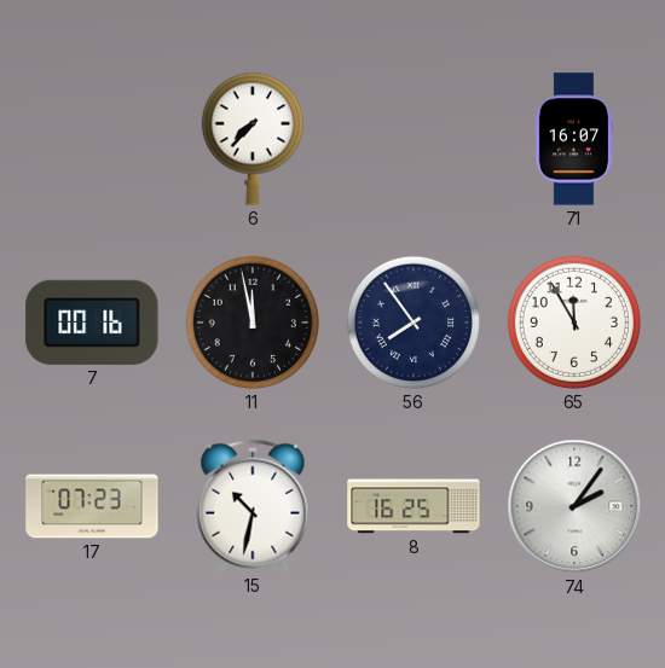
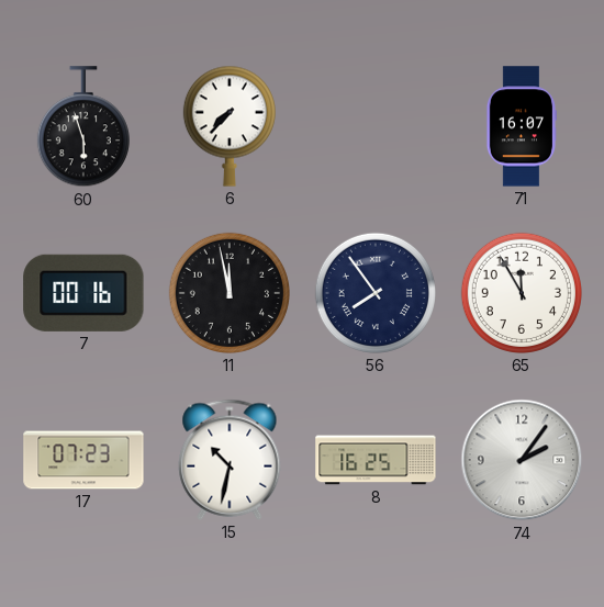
60: none -> 5:57
